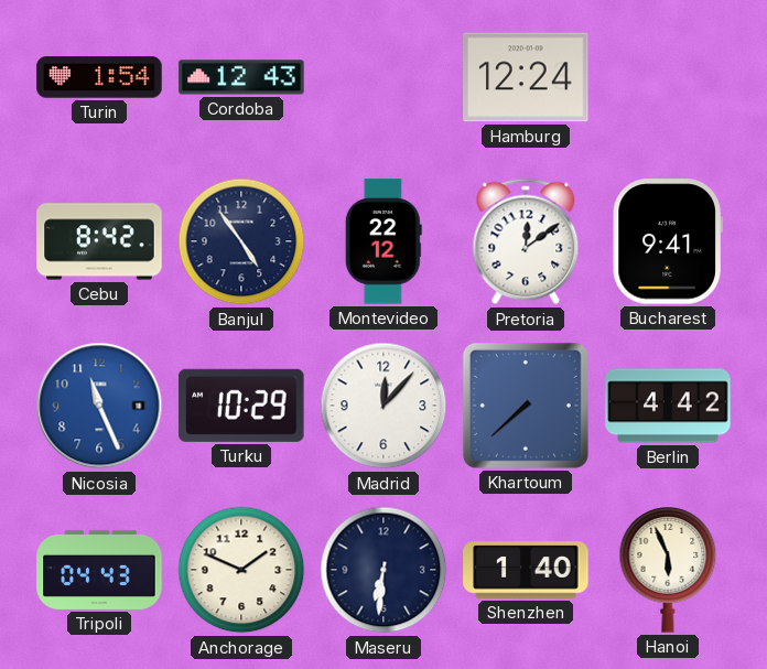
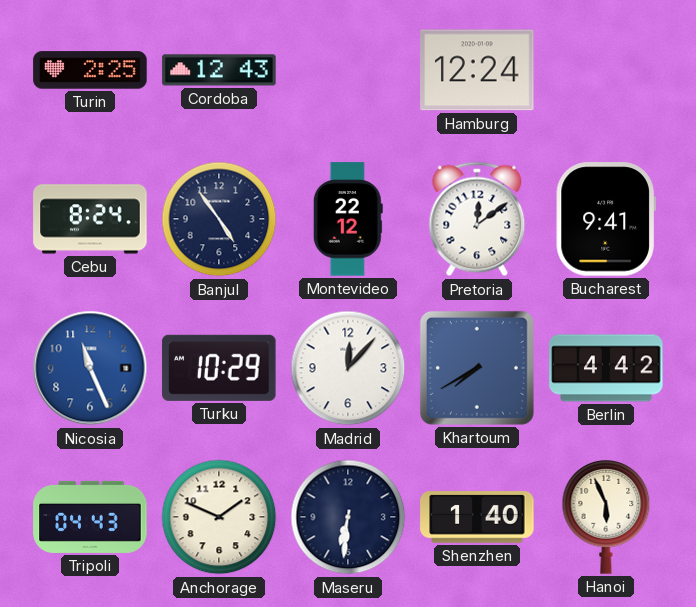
Turin: 1:54 -> 2:25
Cebu: 8:42 -> 8:24
Khartoum: 7:38 -> 7:40
